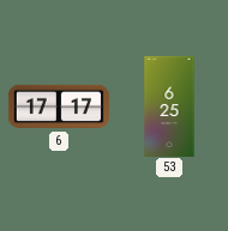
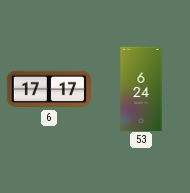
53: 6:25 -> 6:24
